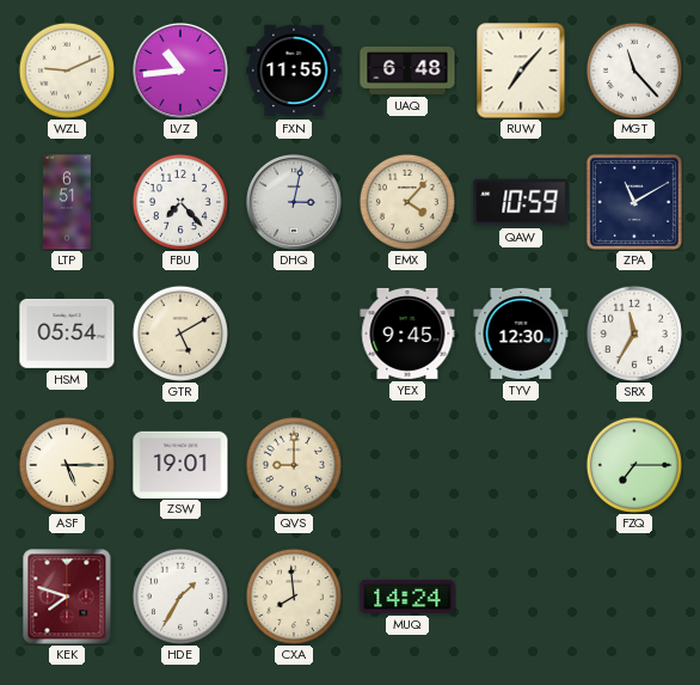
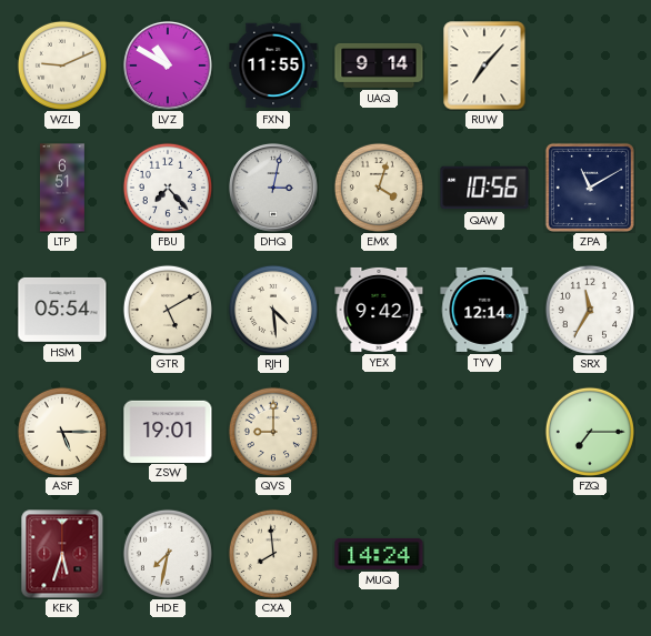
LVZ: 10:44 -> 10:50
UAQ: 6:48 -> 9:14
MGT: 11:23 -> none
EMX: 4:07 -> 4:03
QAW: 10:59 -> 10:56
RJH: none -> 4:29
YEX: 9:45 -> 9:42
TYV: 12:30 -> 12:14
KEK: 7:48 -> 5:33
HDE: 1:35 -> 7:32
